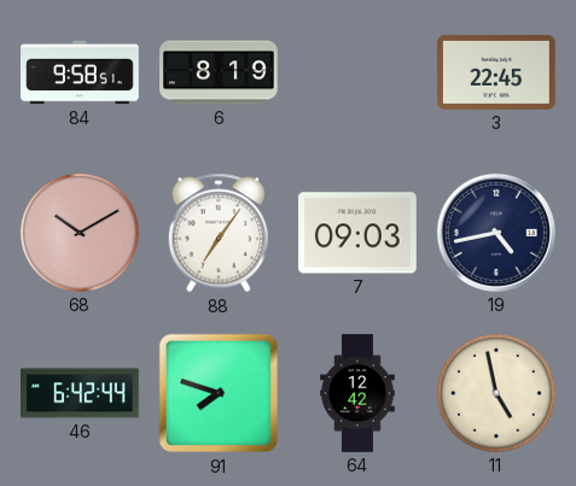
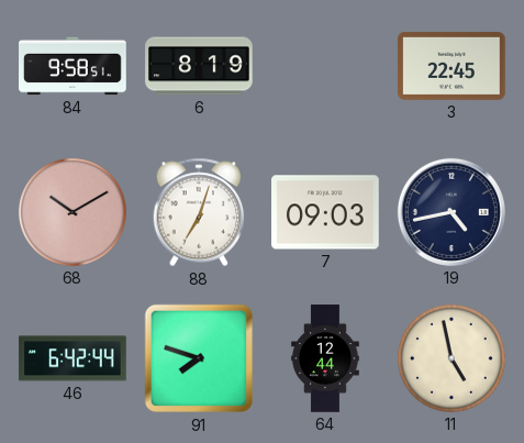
88: 7:06 -> 7:03
64: 12:42 -> 12:44
